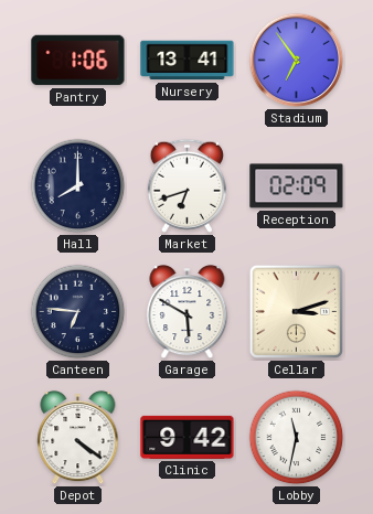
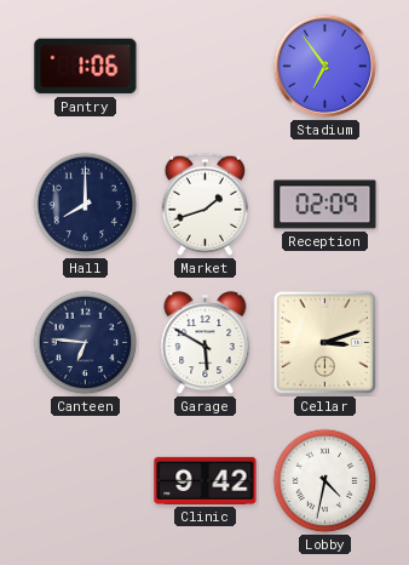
Nursery: 13:41 -> none
Market: 6:42 -> 1:42
Depot: 4:21 -> none
Lobby: 11:32 -> 4:32
